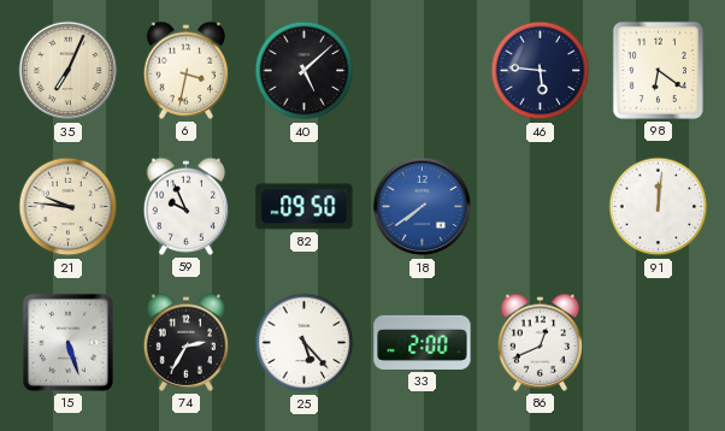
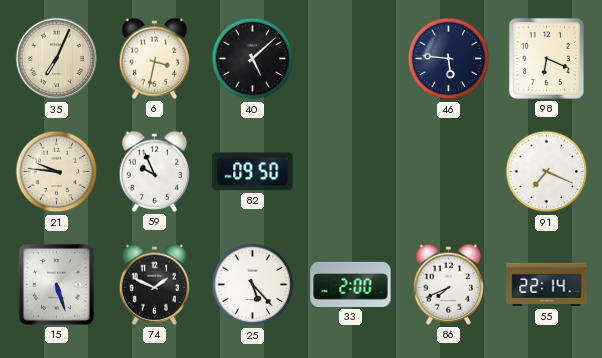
98: 6:21 -> 6:19
18: 7:39 -> none
91: 12:01 -> 7:19
74: 2:35 -> 1:49
86: 12:41 -> 7:41
55: none -> 22:14
